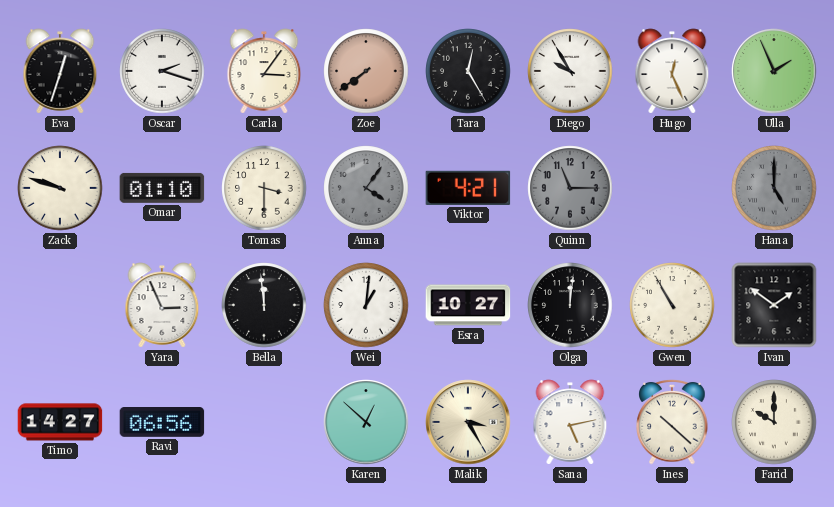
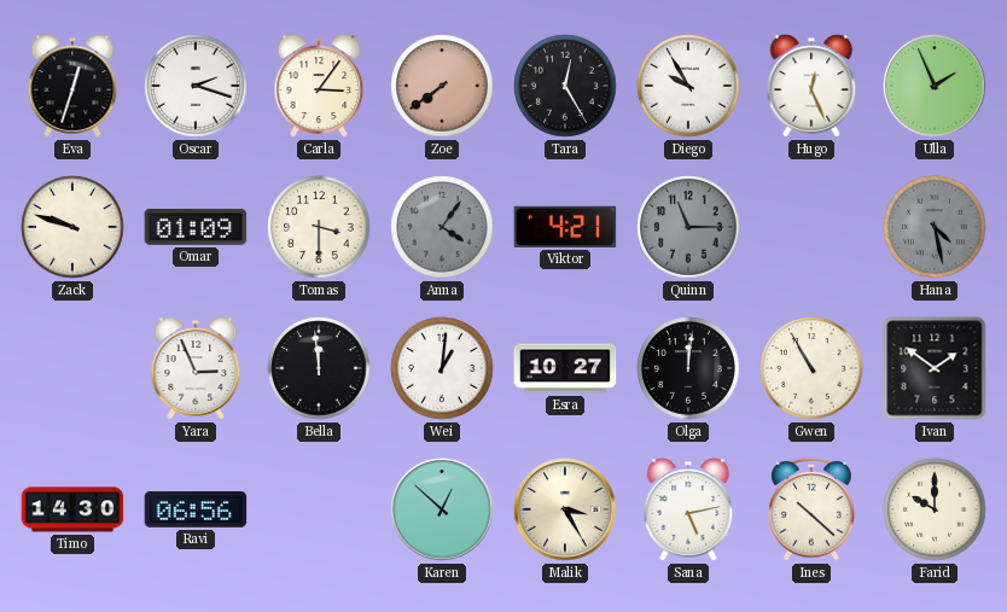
Omar: 01:10 -> 01:09
Hana: 5:00 -> 4:28
Timo: 14:27 -> 14:30
